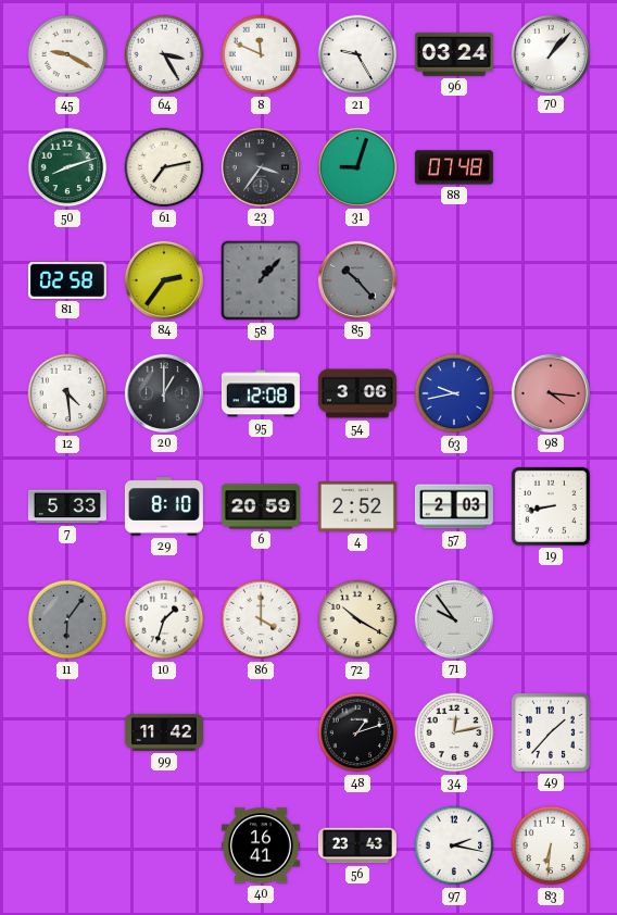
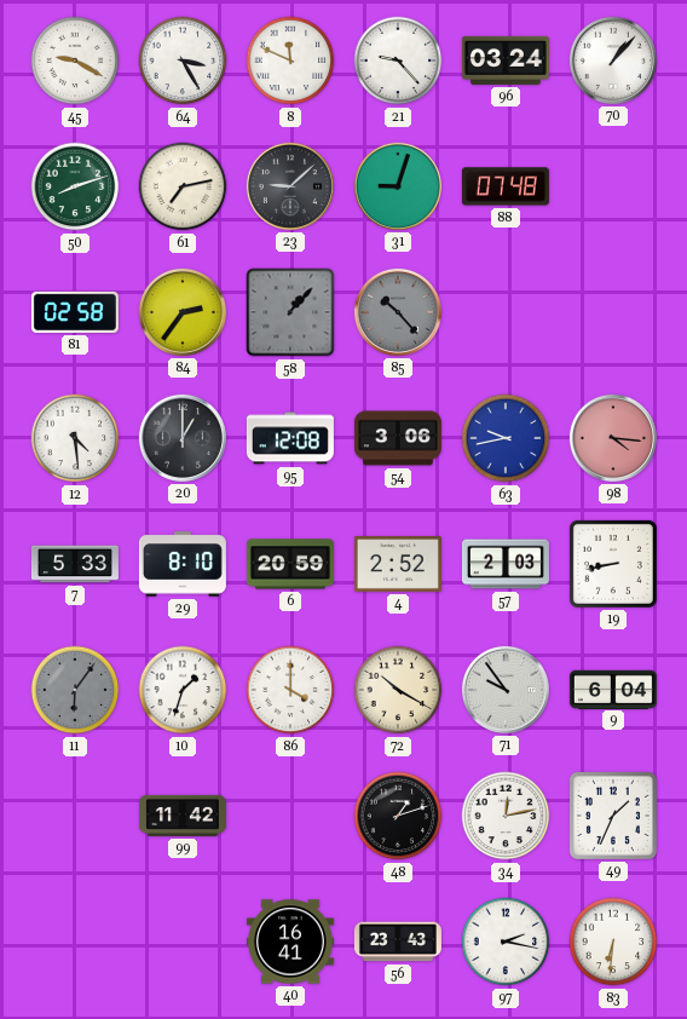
21: 9:25 -> 9:23
23: 3:36 -> 9:08
9: none -> 6:04
49: 1:37 -> 1:34
